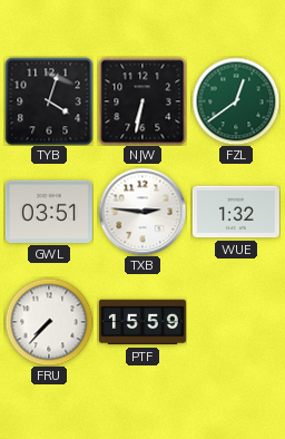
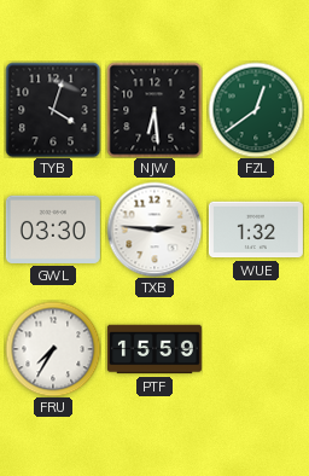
NJW: 6:32 -> 6:29
GWL: 03:51 -> 03:30
FRU: 7:37 -> 7:35
